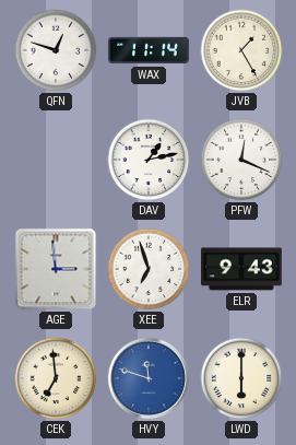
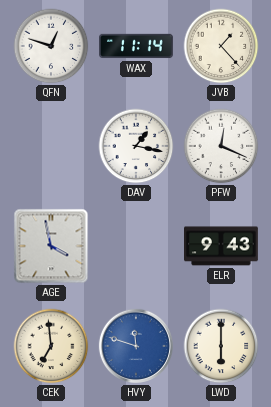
JVB: 1:25 -> 1:23
DAV: 1:13 -> 1:17
AGE: 2:59 -> 3:58
XEE: 6:57 -> none
